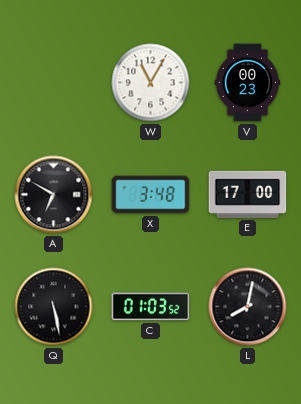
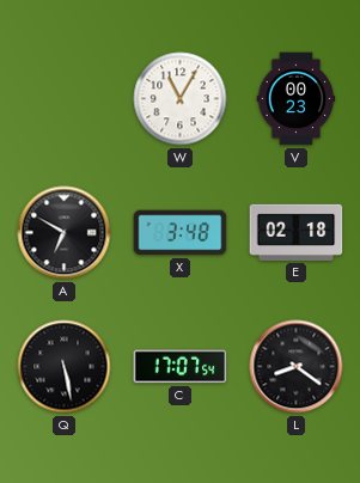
E: 17:00 -> 02:18
C: 01:03 -> 17:07
L: 8:02 -> 8:21
